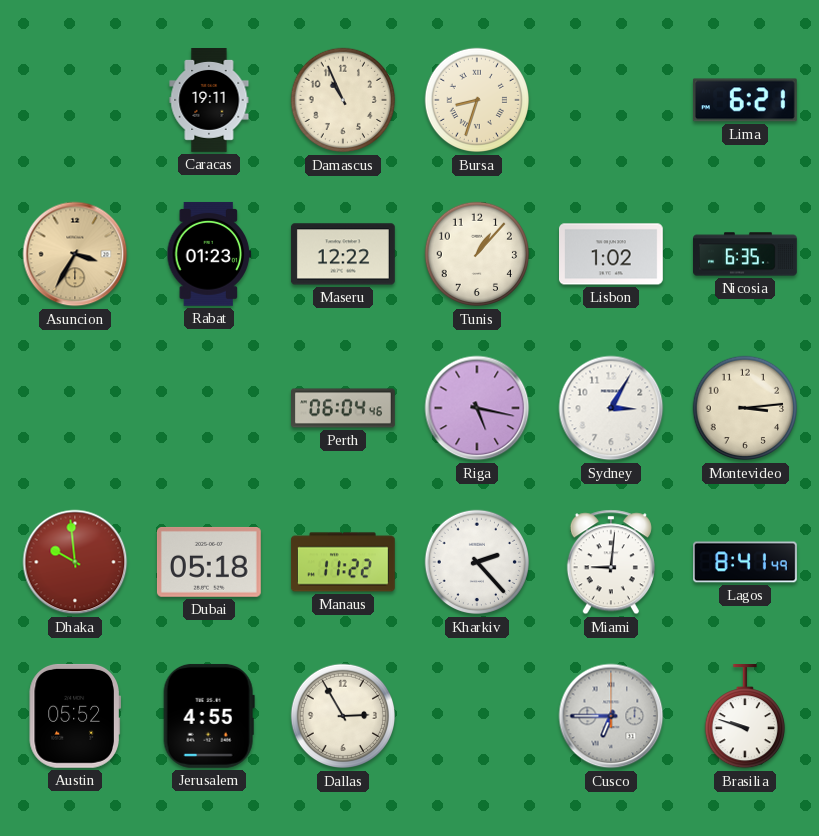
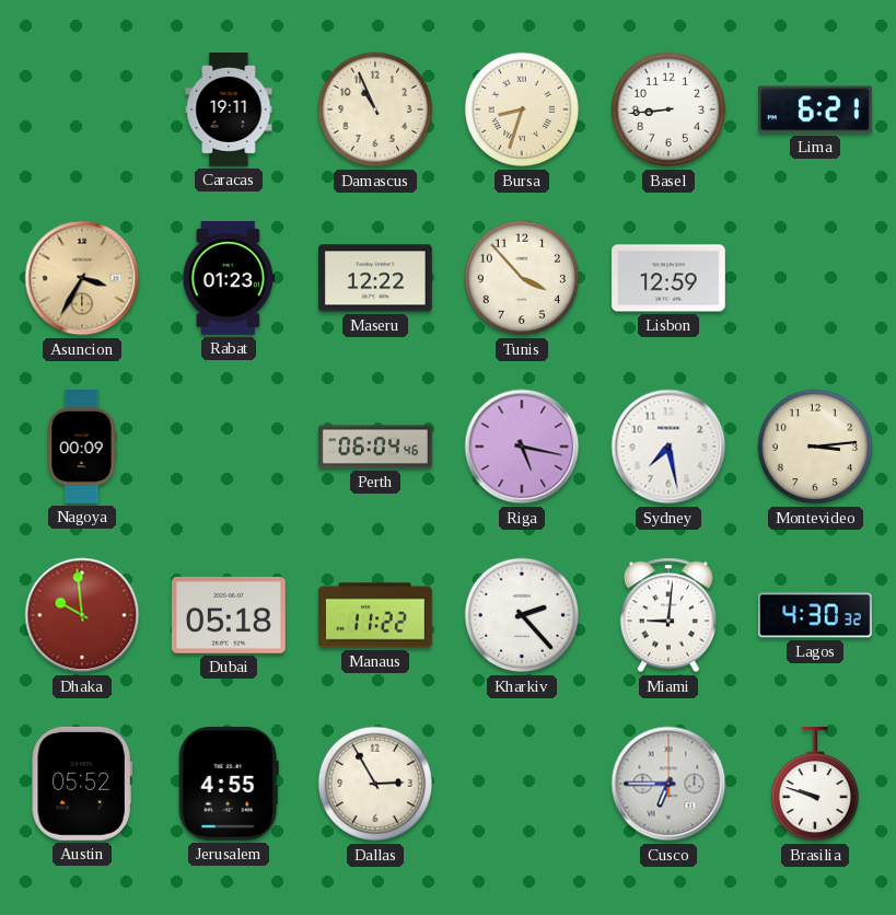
Basel: none -> 8:44
Tunis: 1:07 -> 3:53
Lisbon: 1:02 -> 12:59
Nicosia: 6:35 -> none
Nagoya: none -> 00:09
Sydney: 3:05 -> 7:28
Lagos: 8:41 -> 4:30
